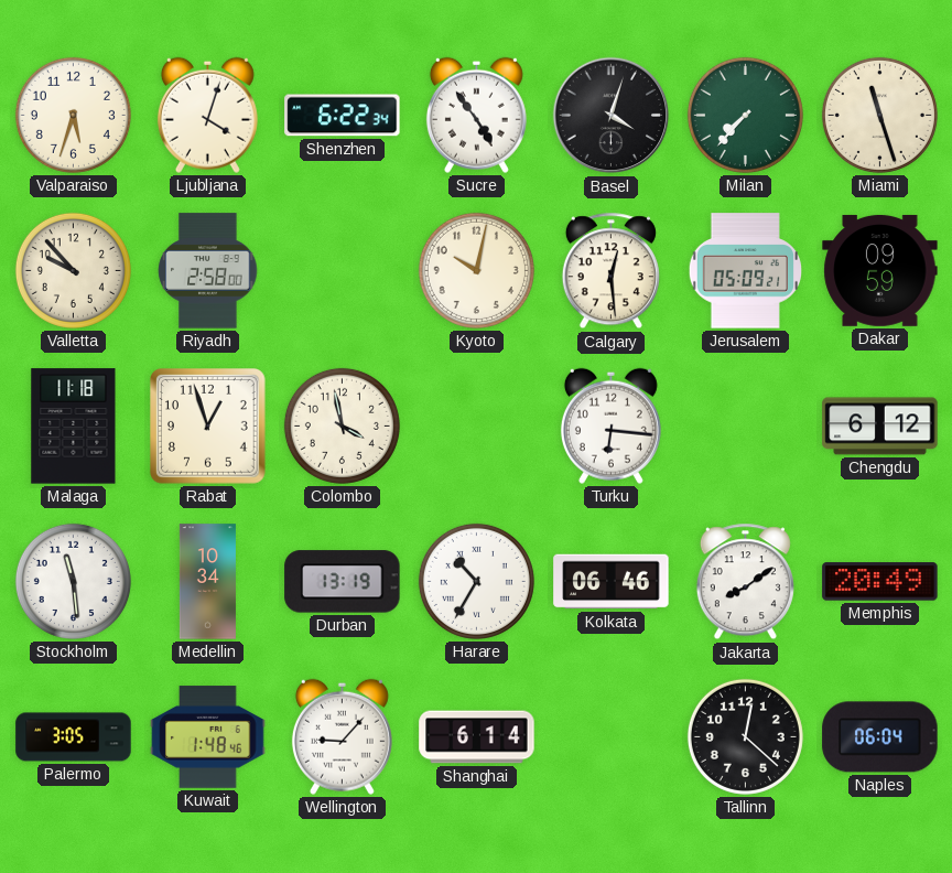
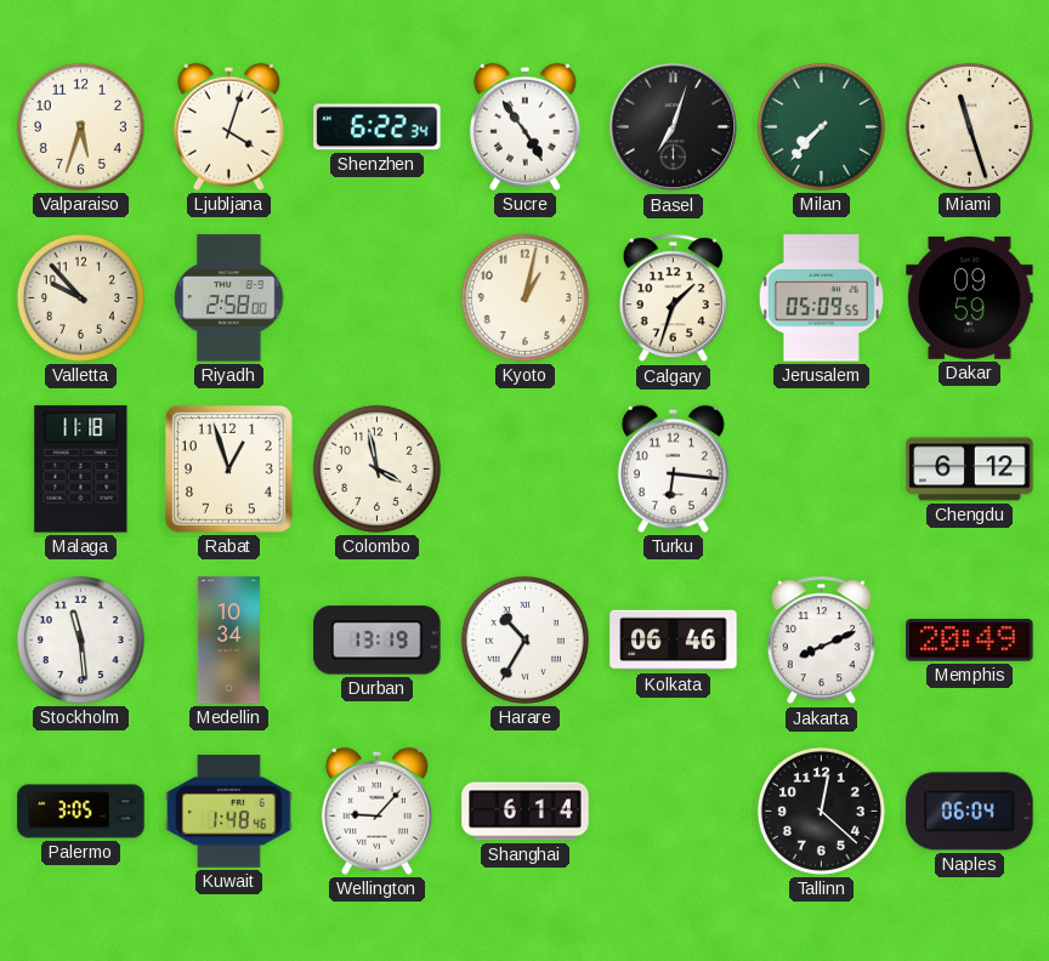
Basel: 4:03 -> 7:03
Kyoto: 10:02 -> 1:02
Calgary: 12:29 -> 1:33
Jerusalem: 05:09:21 -> 05:09:55
Jakarta: 8:09 -> 8:11
